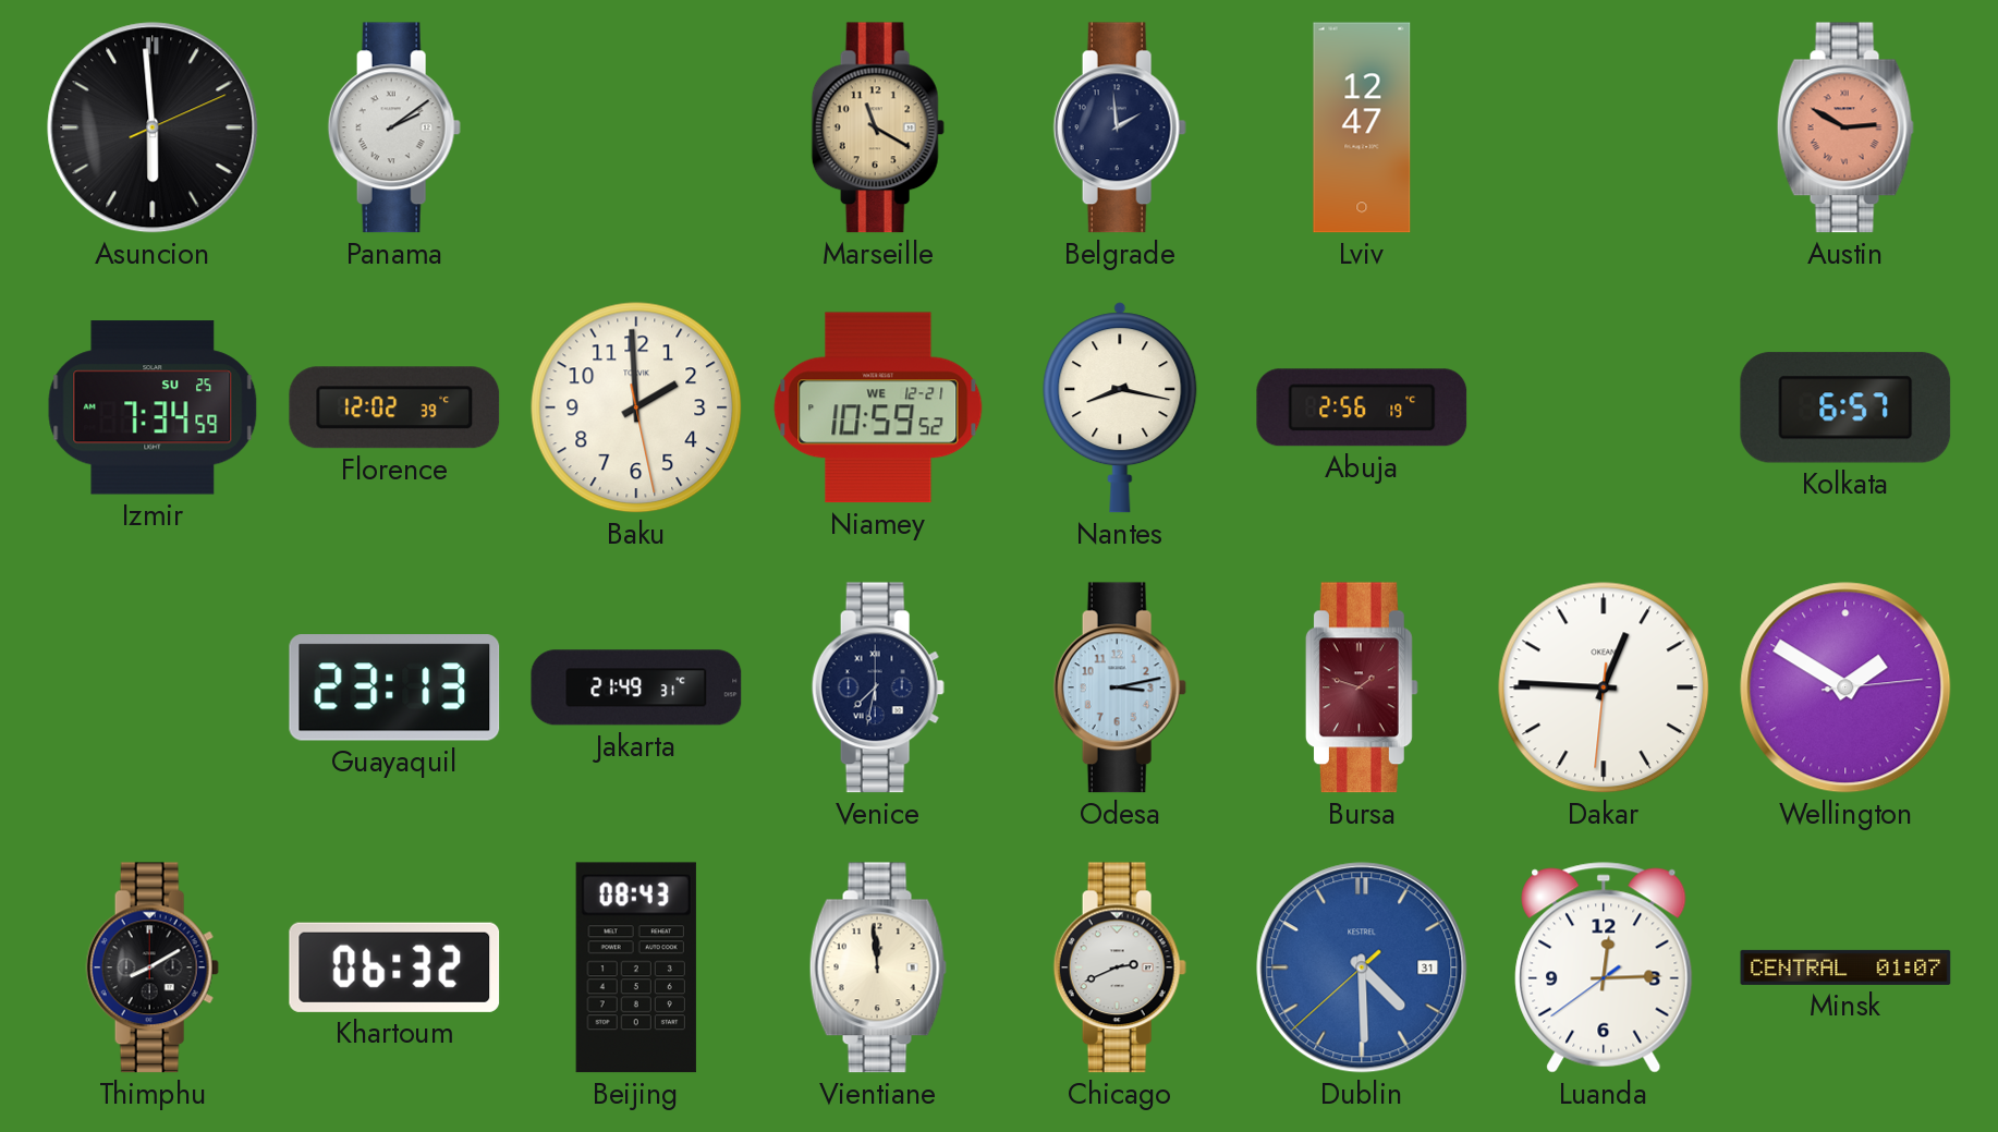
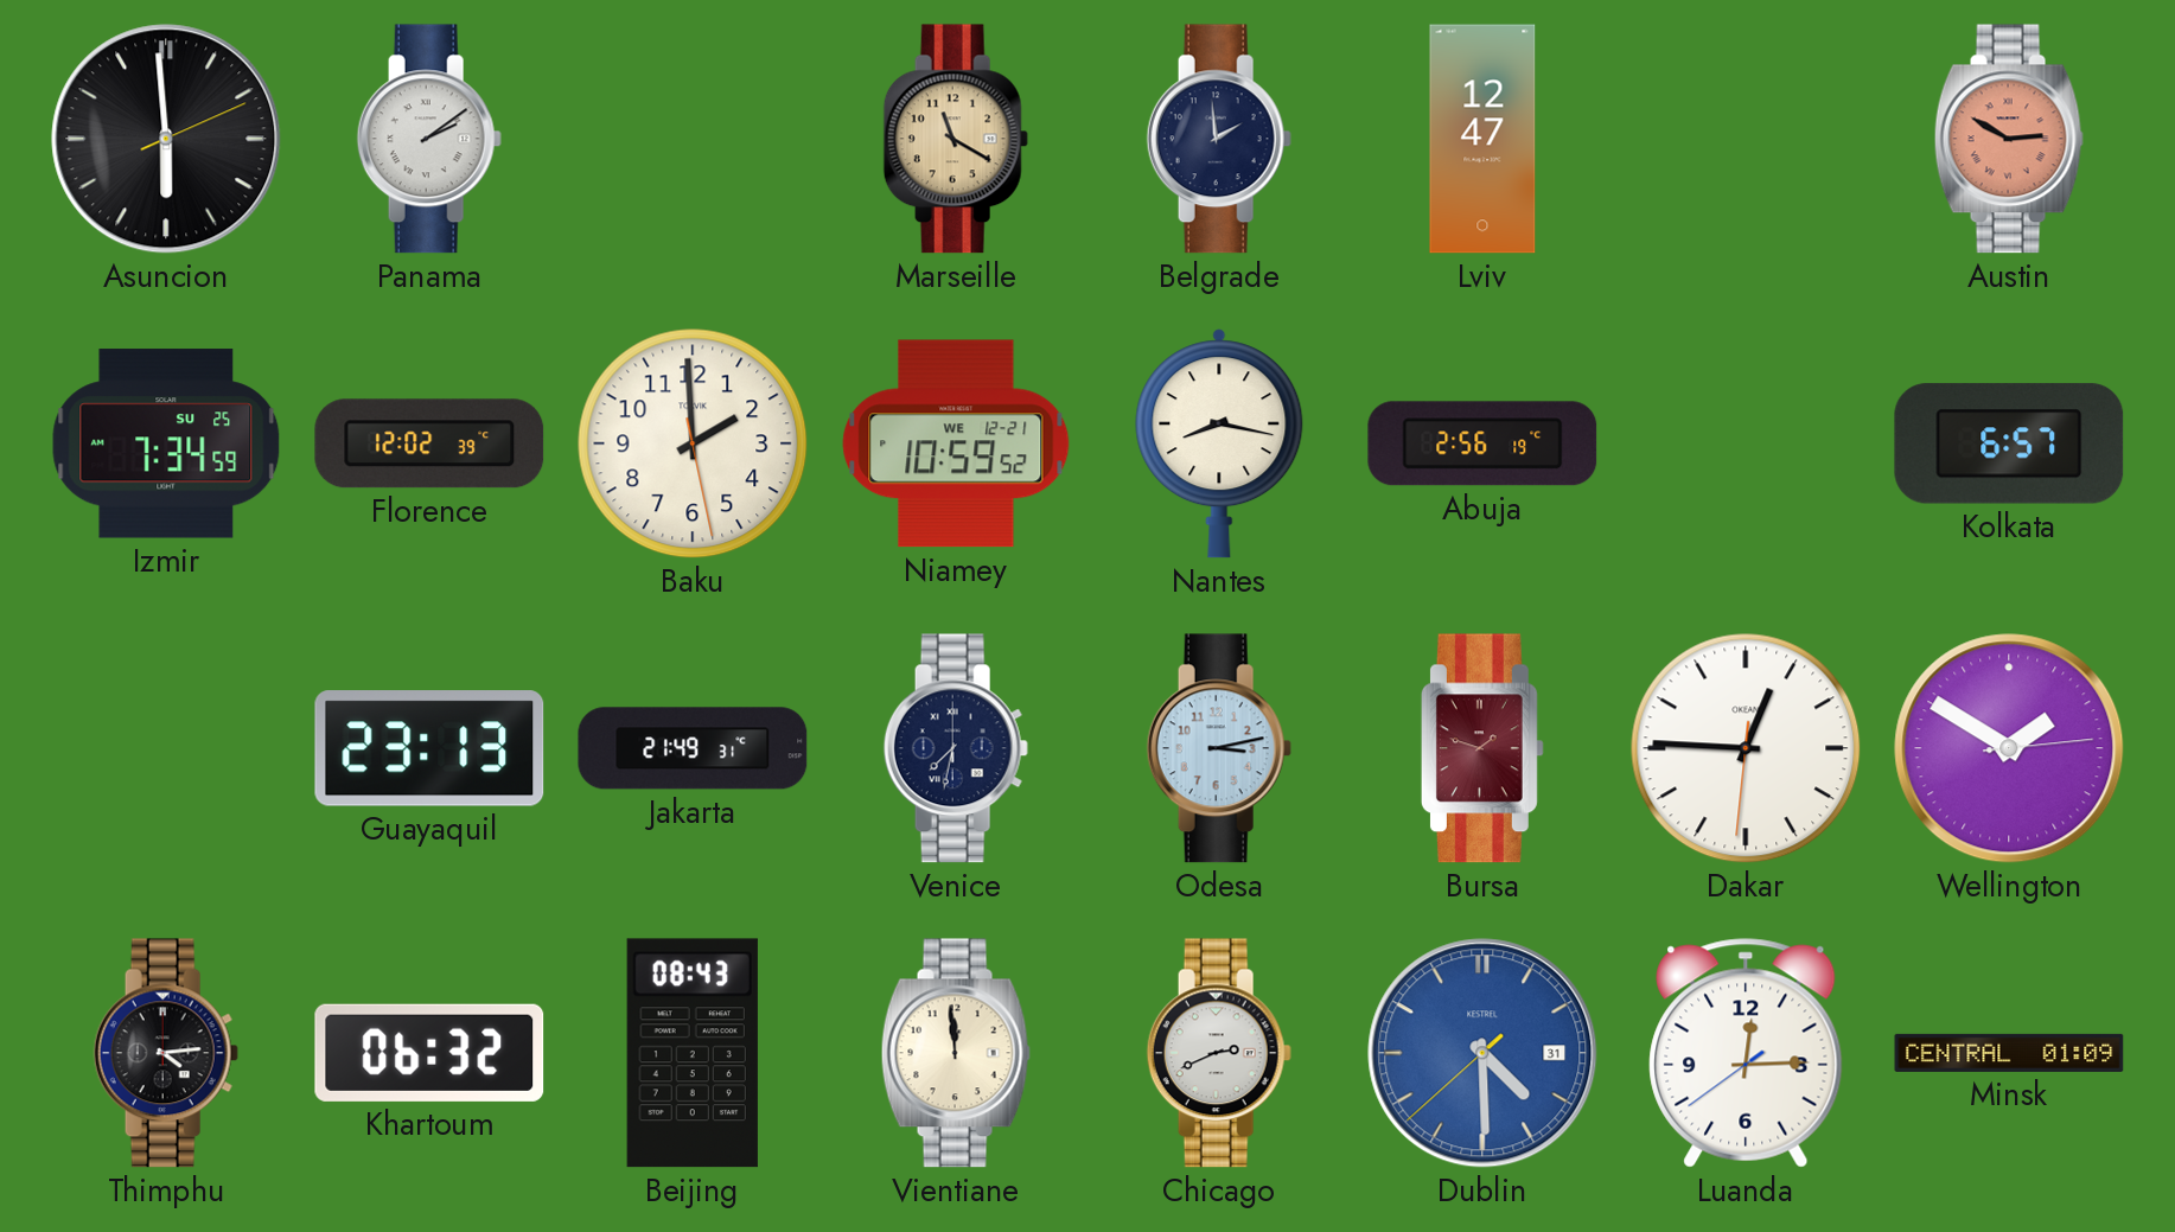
Thimphu: 8:10 -> 4:14
Minsk: 01:07 -> 01:09
